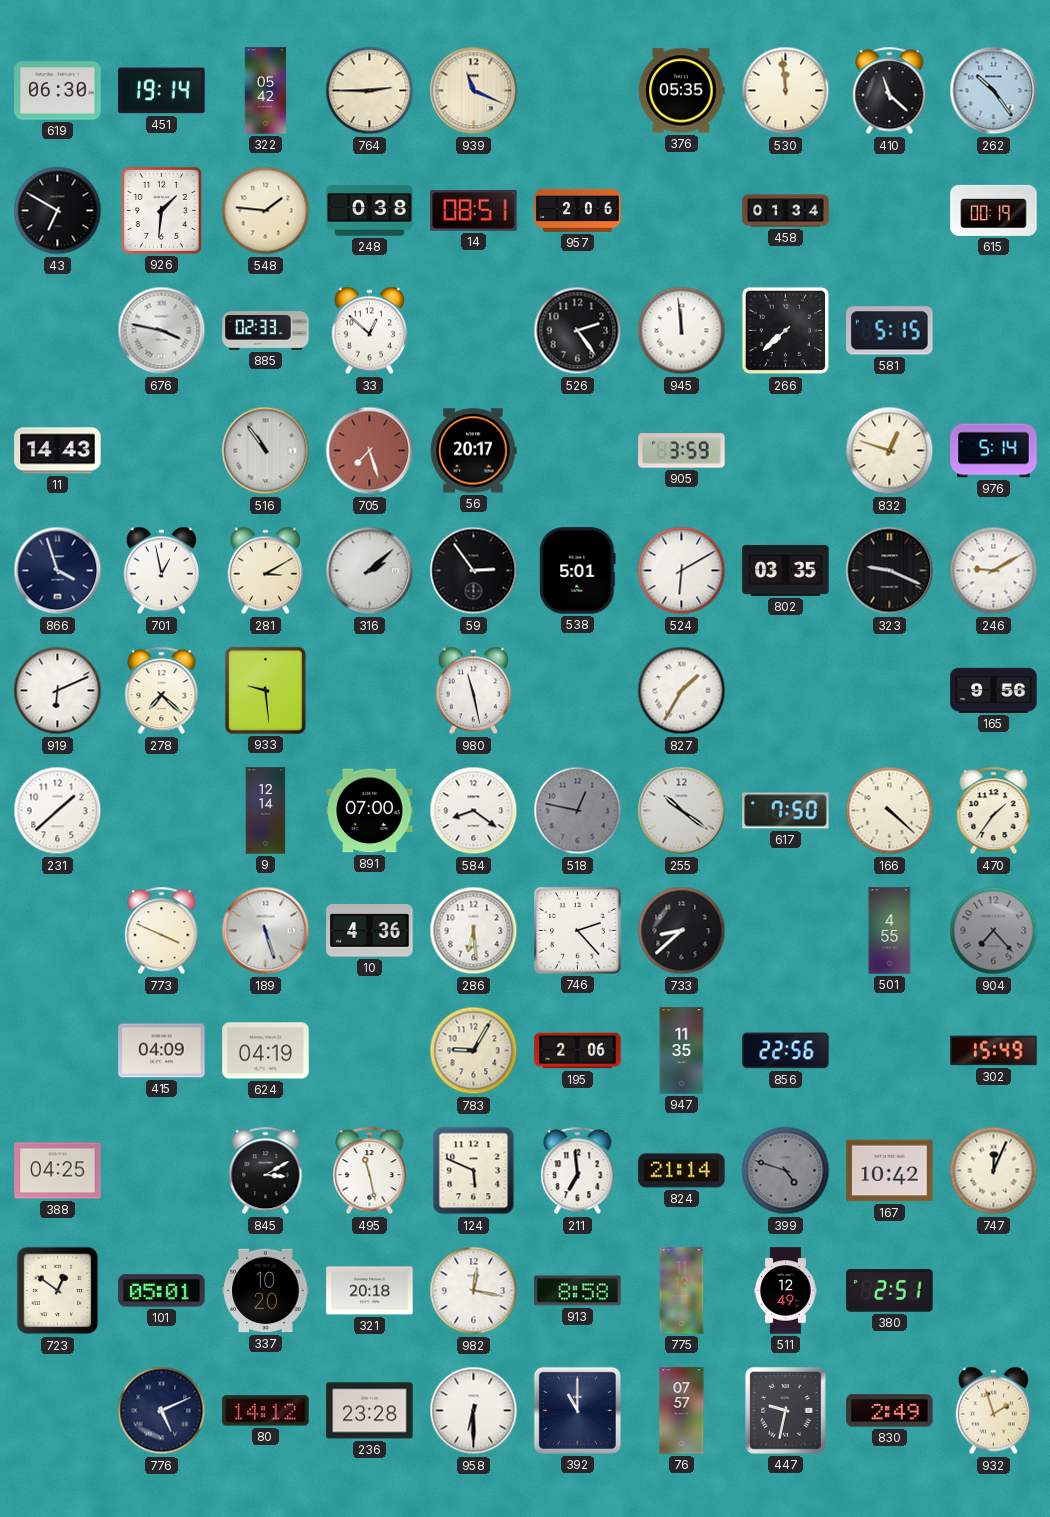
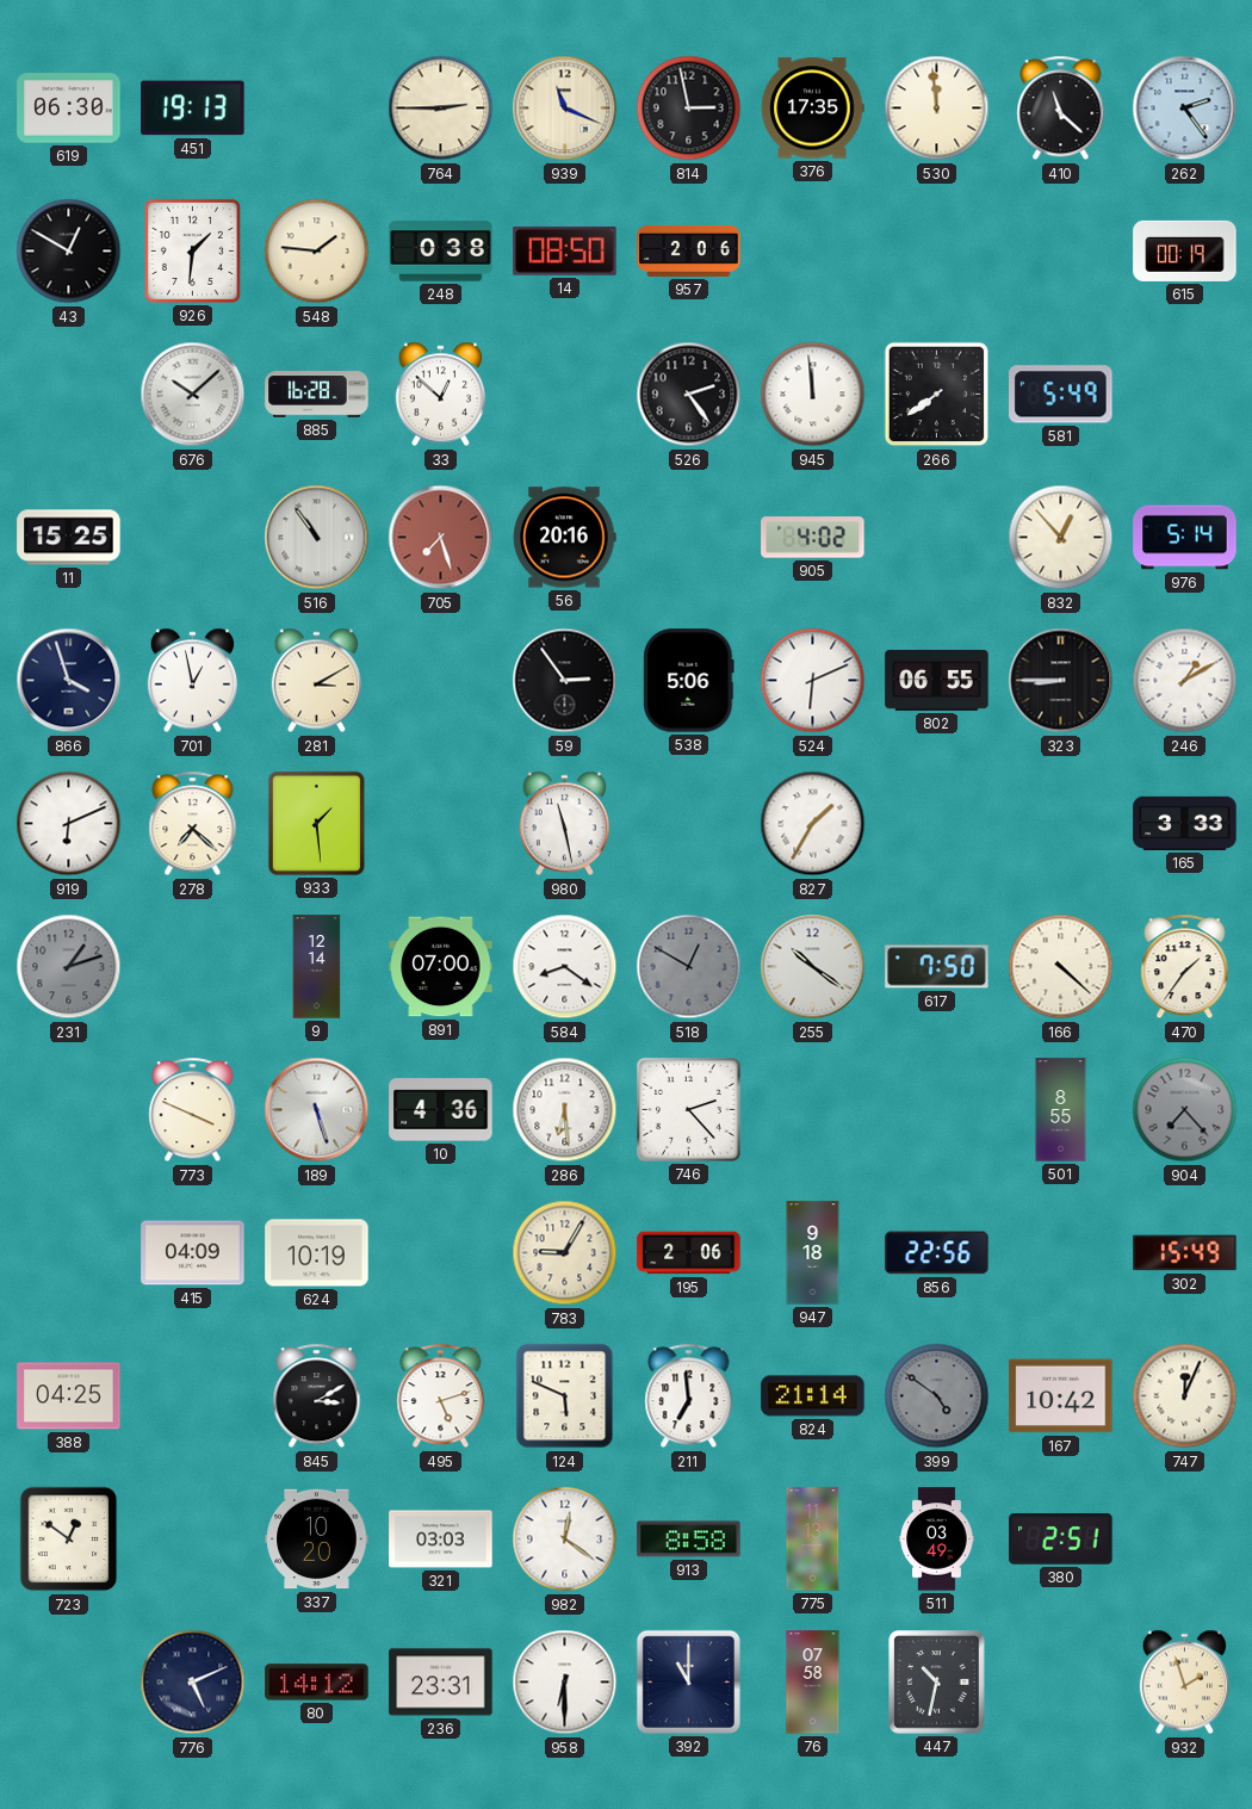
451: 19:14 -> 19:13
322: 05:42 -> none
814: none -> 2:58
376: 05:35 -> 17:35
262: 10:24 -> 2:24
43: 6:50 -> 12:50
14: 08:51 -> 08:50
458: 01:34 -> none
676: 3:47 -> 10:08
885: 02:33 -> 16:28
266: 7:38 -> 7:39
581: 5:15 -> 5:49
11: 14:43 -> 15:25
56: 20:17 -> 20:16
905: 3:59 -> 4:02
832: 12:48 -> 12:53
316: 2:08 -> none
538: 5:01 -> 5:06
524: 6:10 -> 6:11
802: 03:35 -> 06:55
323: 9:19 -> 8:45
246: 9:10 -> 1:10
933: 9:29 -> 1:29
165: 9:56 -> 3:33
231: 1:38 -> 1:12
231 dial: white -> grey
518: 12:47 -> 12:50
733: 8:38 -> none
501: 4:55 -> 8:55
624: 04:19 -> 10:19
947: 11:35 -> 9:18
495: 11:28 -> 5:12
399: 4:48 -> 4:51
101: 05:01 -> none
321: 20:18 -> 03:03
982: 12:17 -> 12:21
511: 12:49 -> 03:49
236: 23:28 -> 23:31
76: 07:57 -> 07:58
447: 9:32 -> 10:32
830: 2:49 -> none
